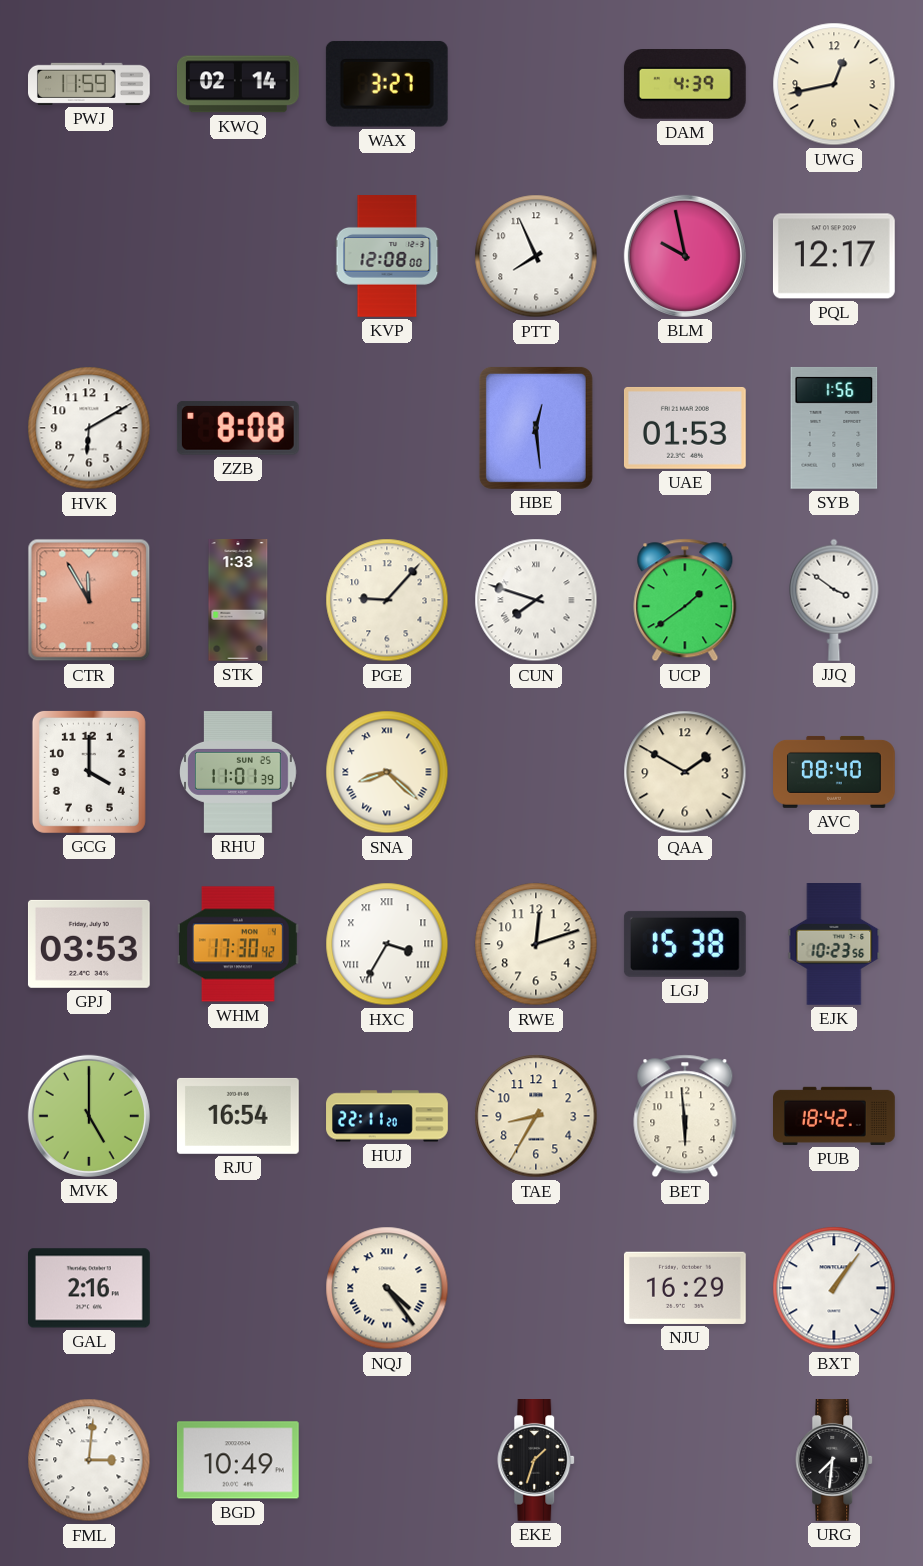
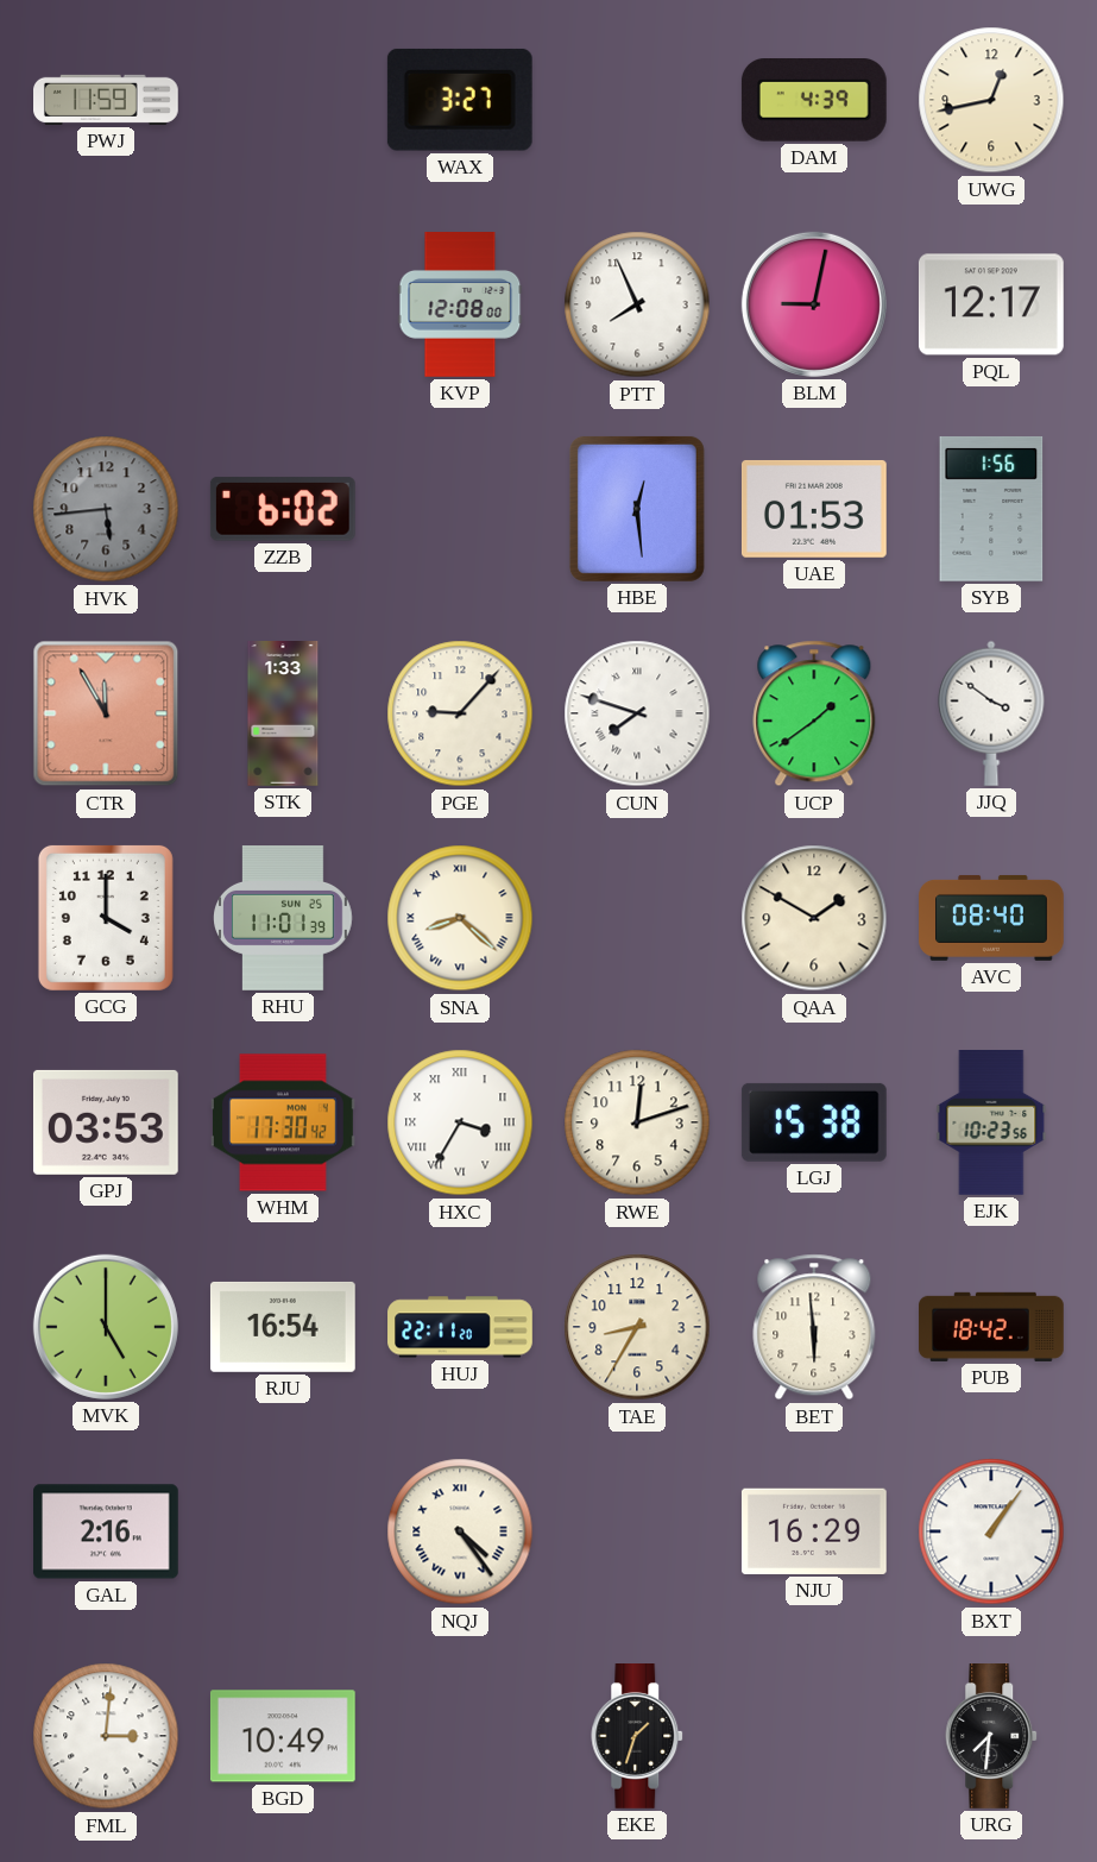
KWQ: 02:14 -> none
BLM: 9:58 -> 9:02
HVK: 6:10 -> 5:44
HVK dial: white -> grey
ZZB: 8:08 -> 6:02
